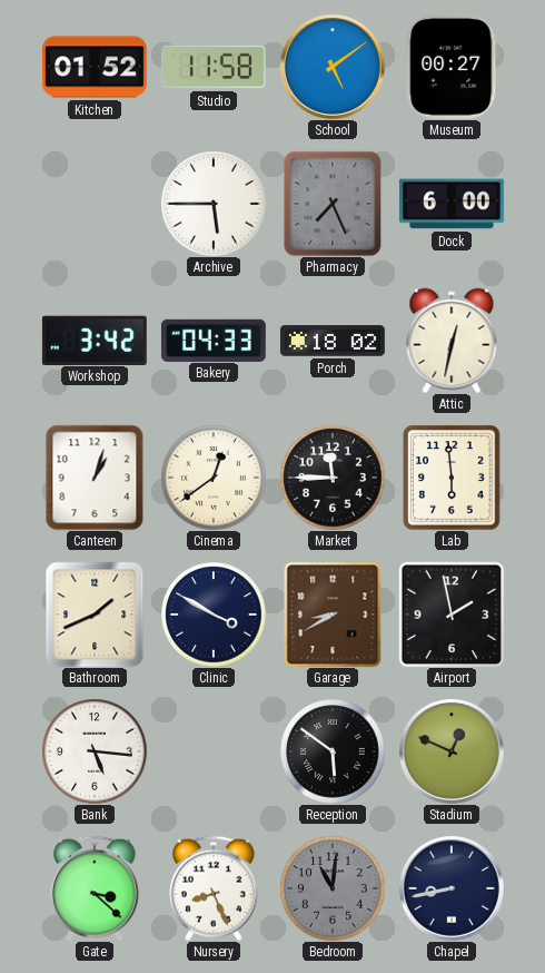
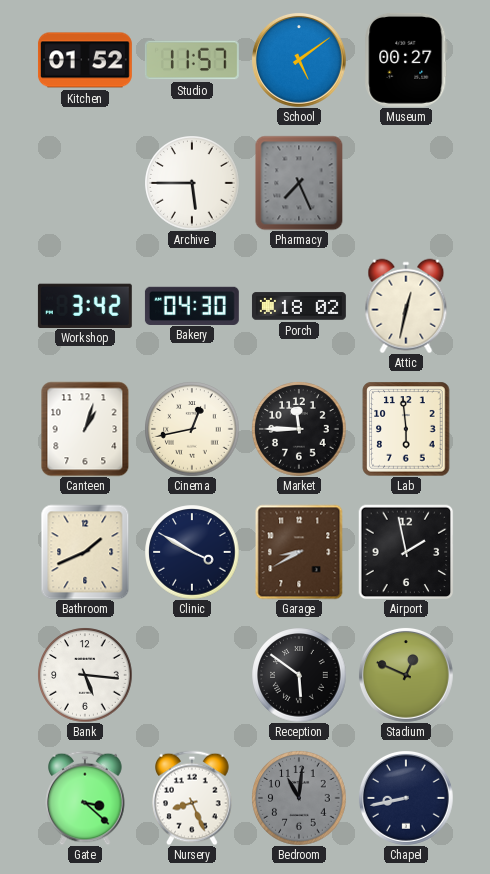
Studio: 11:58 -> 11:57
Dock: 6:00 -> none
Bakery: 04:33 -> 04:30
Cinema: 12:39 -> 12:43
